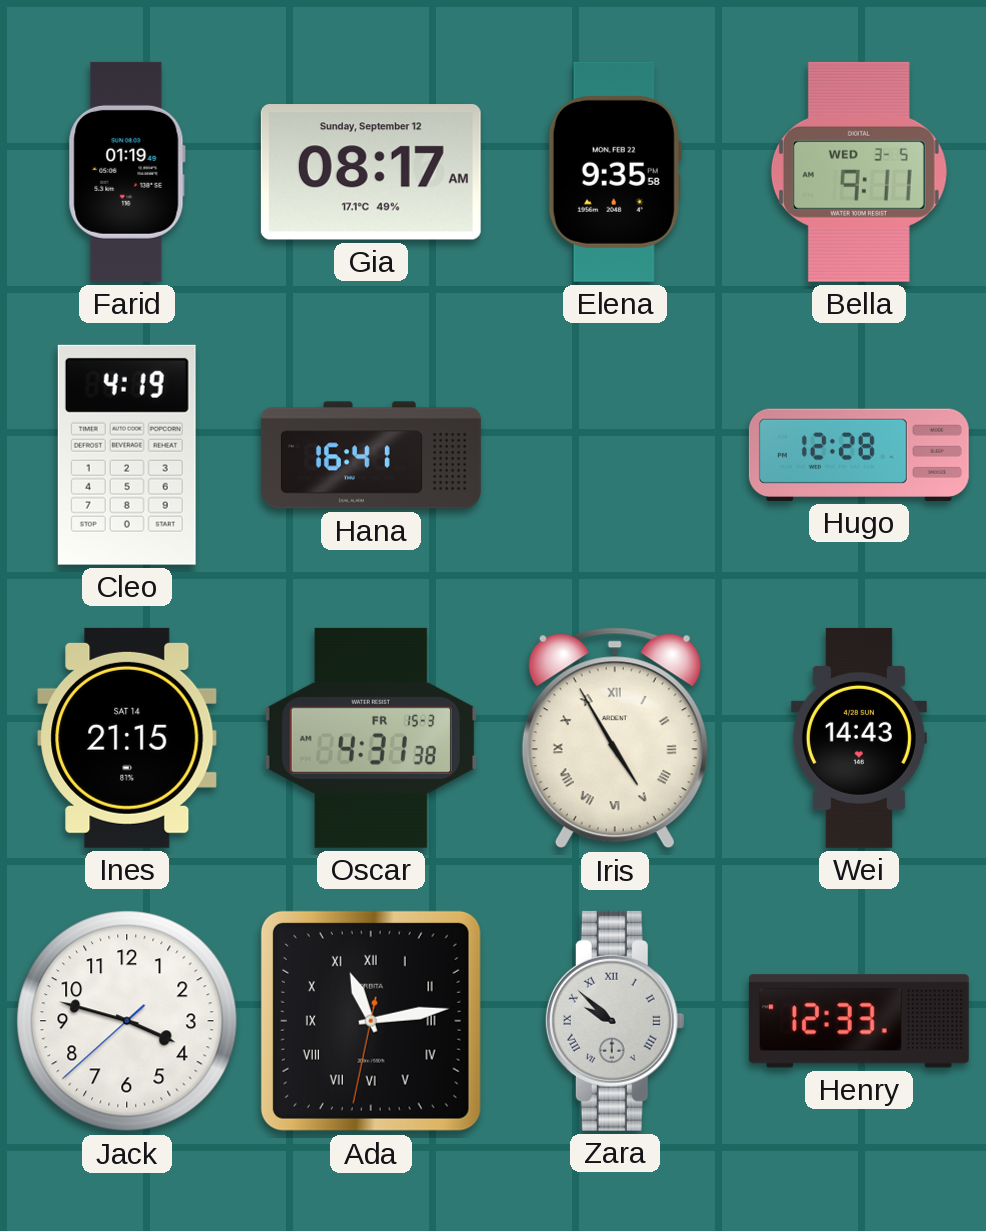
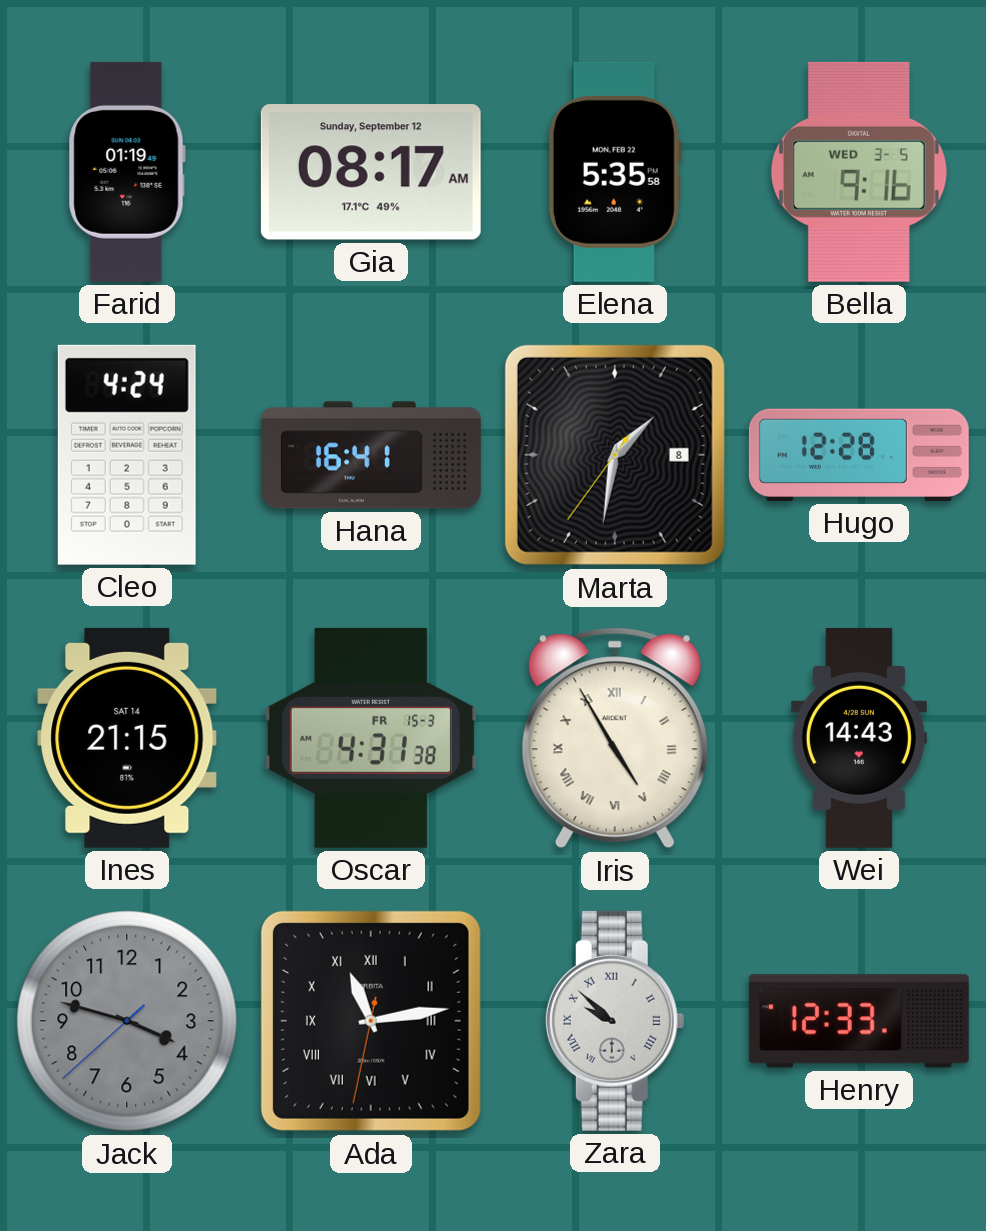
Elena: 9:35 -> 5:35
Bella: 9:11 -> 9:16
Cleo: 4:19 -> 4:24
Marta: none -> 1:31
Jack dial: white -> grey
